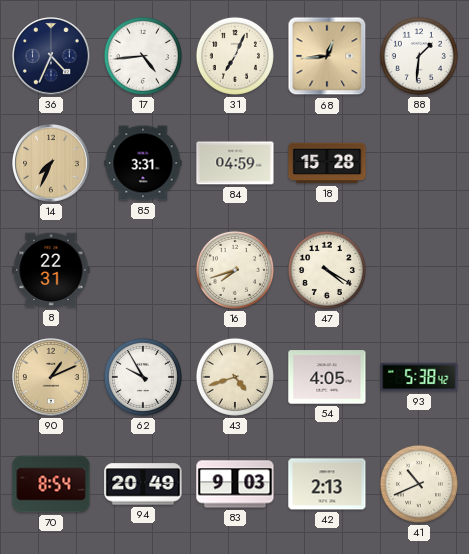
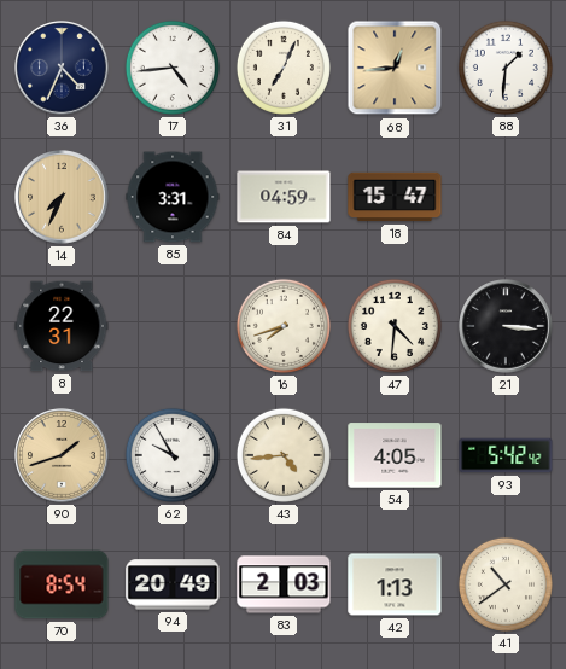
18: 15:28 -> 15:47
47: 4:20 -> 4:31
21: none -> 3:16
90: 1:11 -> 1:42
43: 4:42 -> 4:44
93: 5:38 -> 5:42
83: 9:03 -> 2:03
42: 2:13 -> 1:13
41: 10:41 -> 10:39
